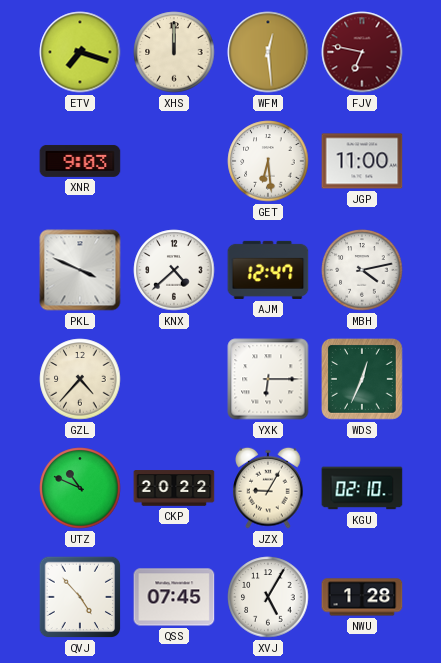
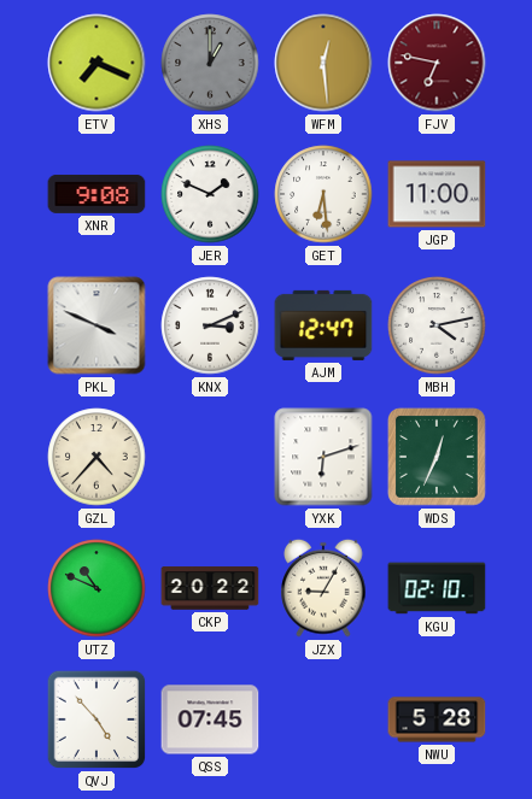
ETV: 7:18 -> 7:19
XHS: 12:00 -> 1:00
XHS dial: cream -> grey
XNR: 9:03 -> 9:08
JER: none -> 1:49
KNX: 4:38 -> 3:11
YXK: 6:15 -> 6:12
XVJ: 5:05 -> none
NWU: 1:28 -> 5:28
